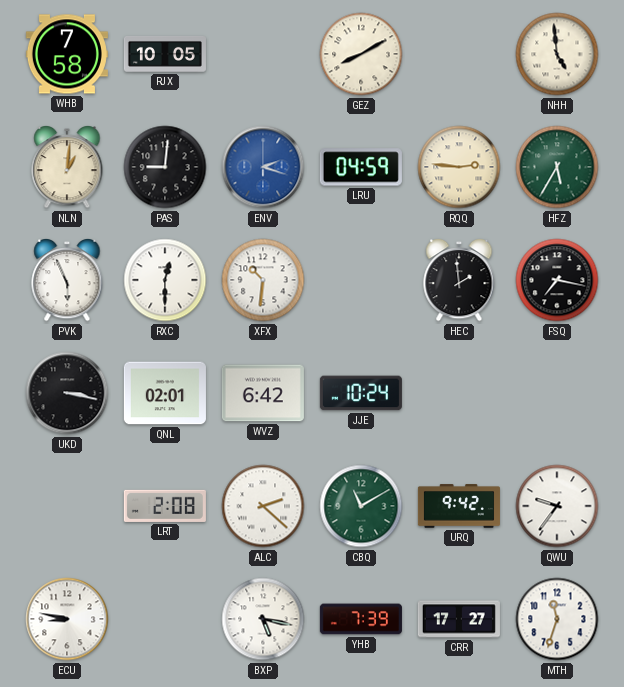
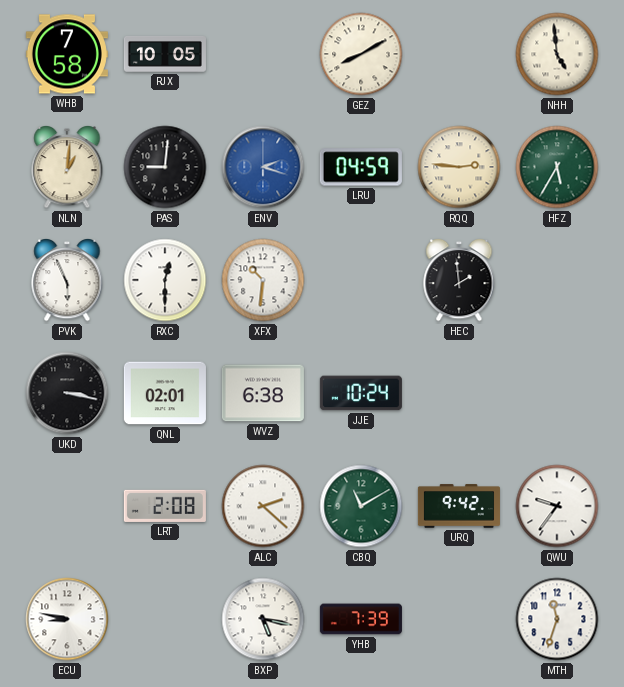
FSQ: 7:17 -> none
WVZ: 6:42 -> 6:38
CRR: 17:27 -> none
